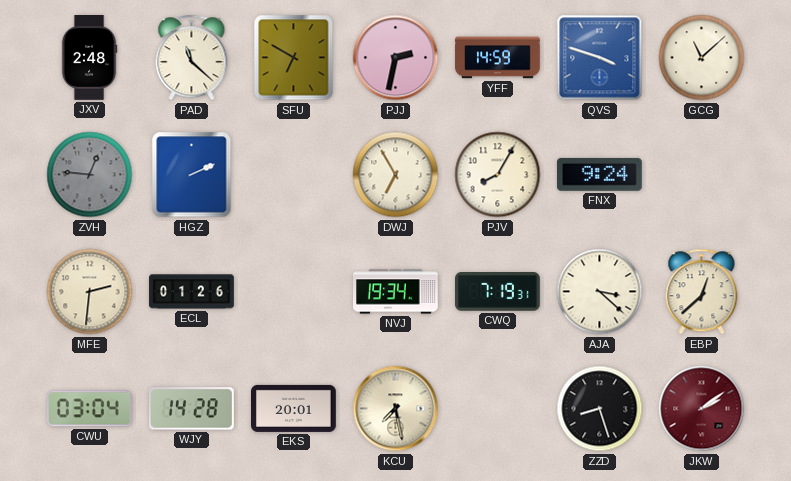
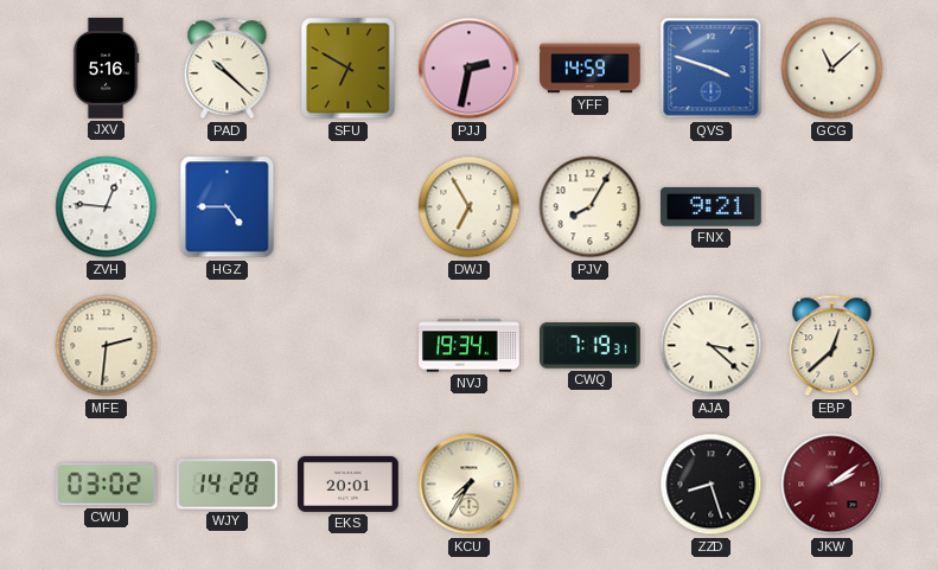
JXV: 2:48 -> 5:16
PAD: 11:22 -> 10:22
ZVH dial: grey -> white
HGZ: 2:11 -> 4:45
FNX: 9:24 -> 9:21
ECL: 01:26 -> none
CWU: 03:04 -> 03:02
KCU: 7:28 -> 7:35
